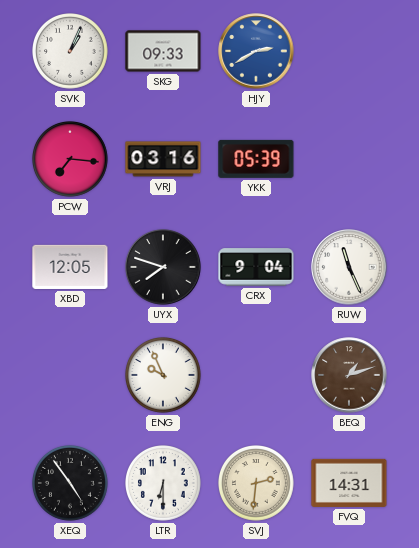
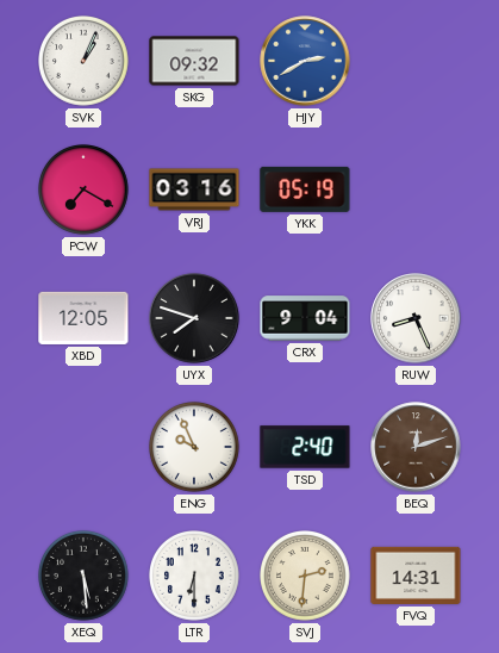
SKG: 09:33 -> 09:32
PCW: 7:16 -> 7:20
YKK: 05:39 -> 05:19
RUW: 11:26 -> 8:26
TSD: none -> 2:40
BEQ: 1:12 -> 12:12
XEQ: 4:54 -> 5:29
